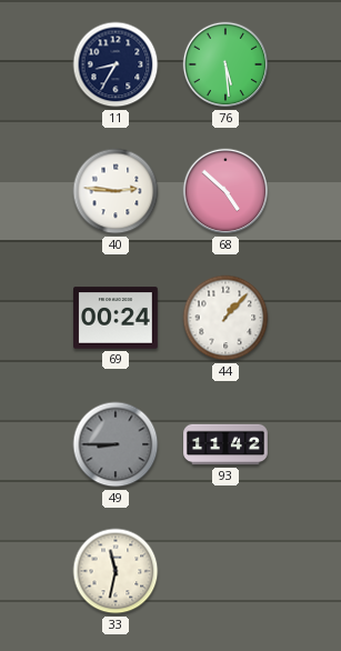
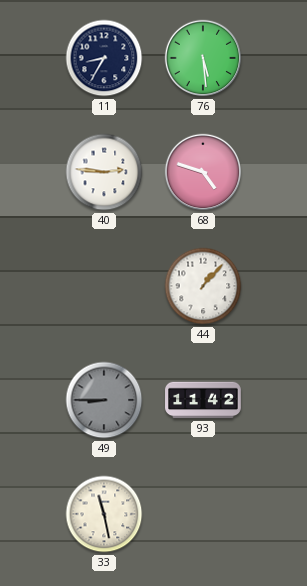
68: 4:52 -> 4:48
69: 00:24 -> none
33: 11:32 -> 11:28
